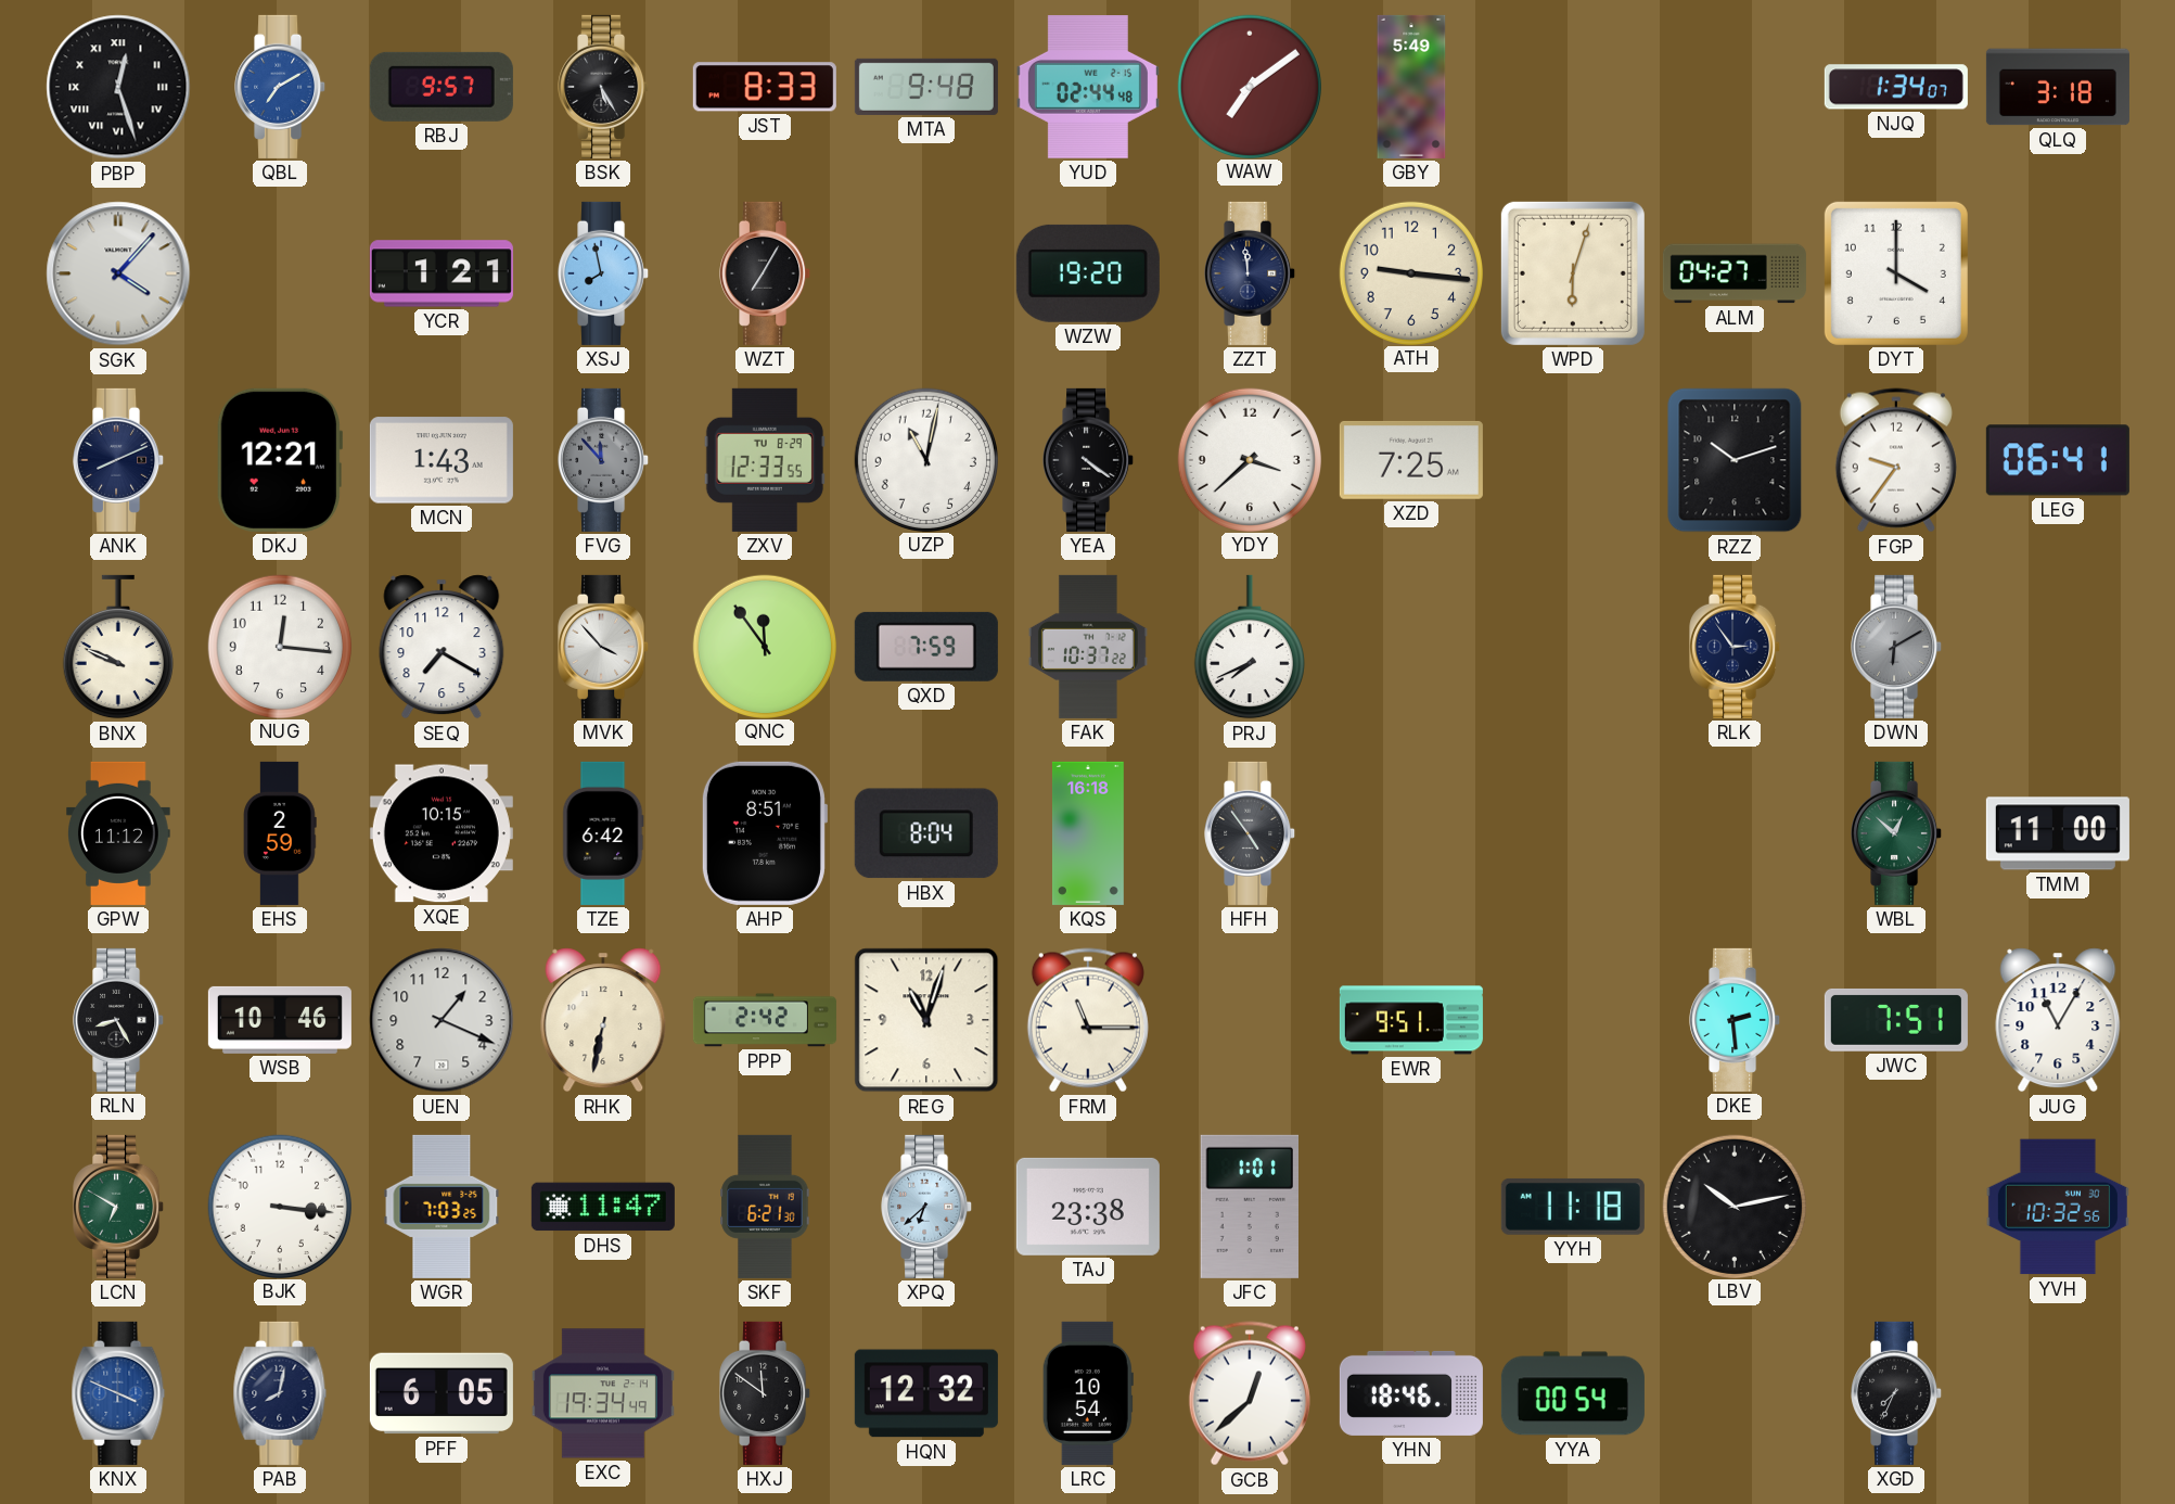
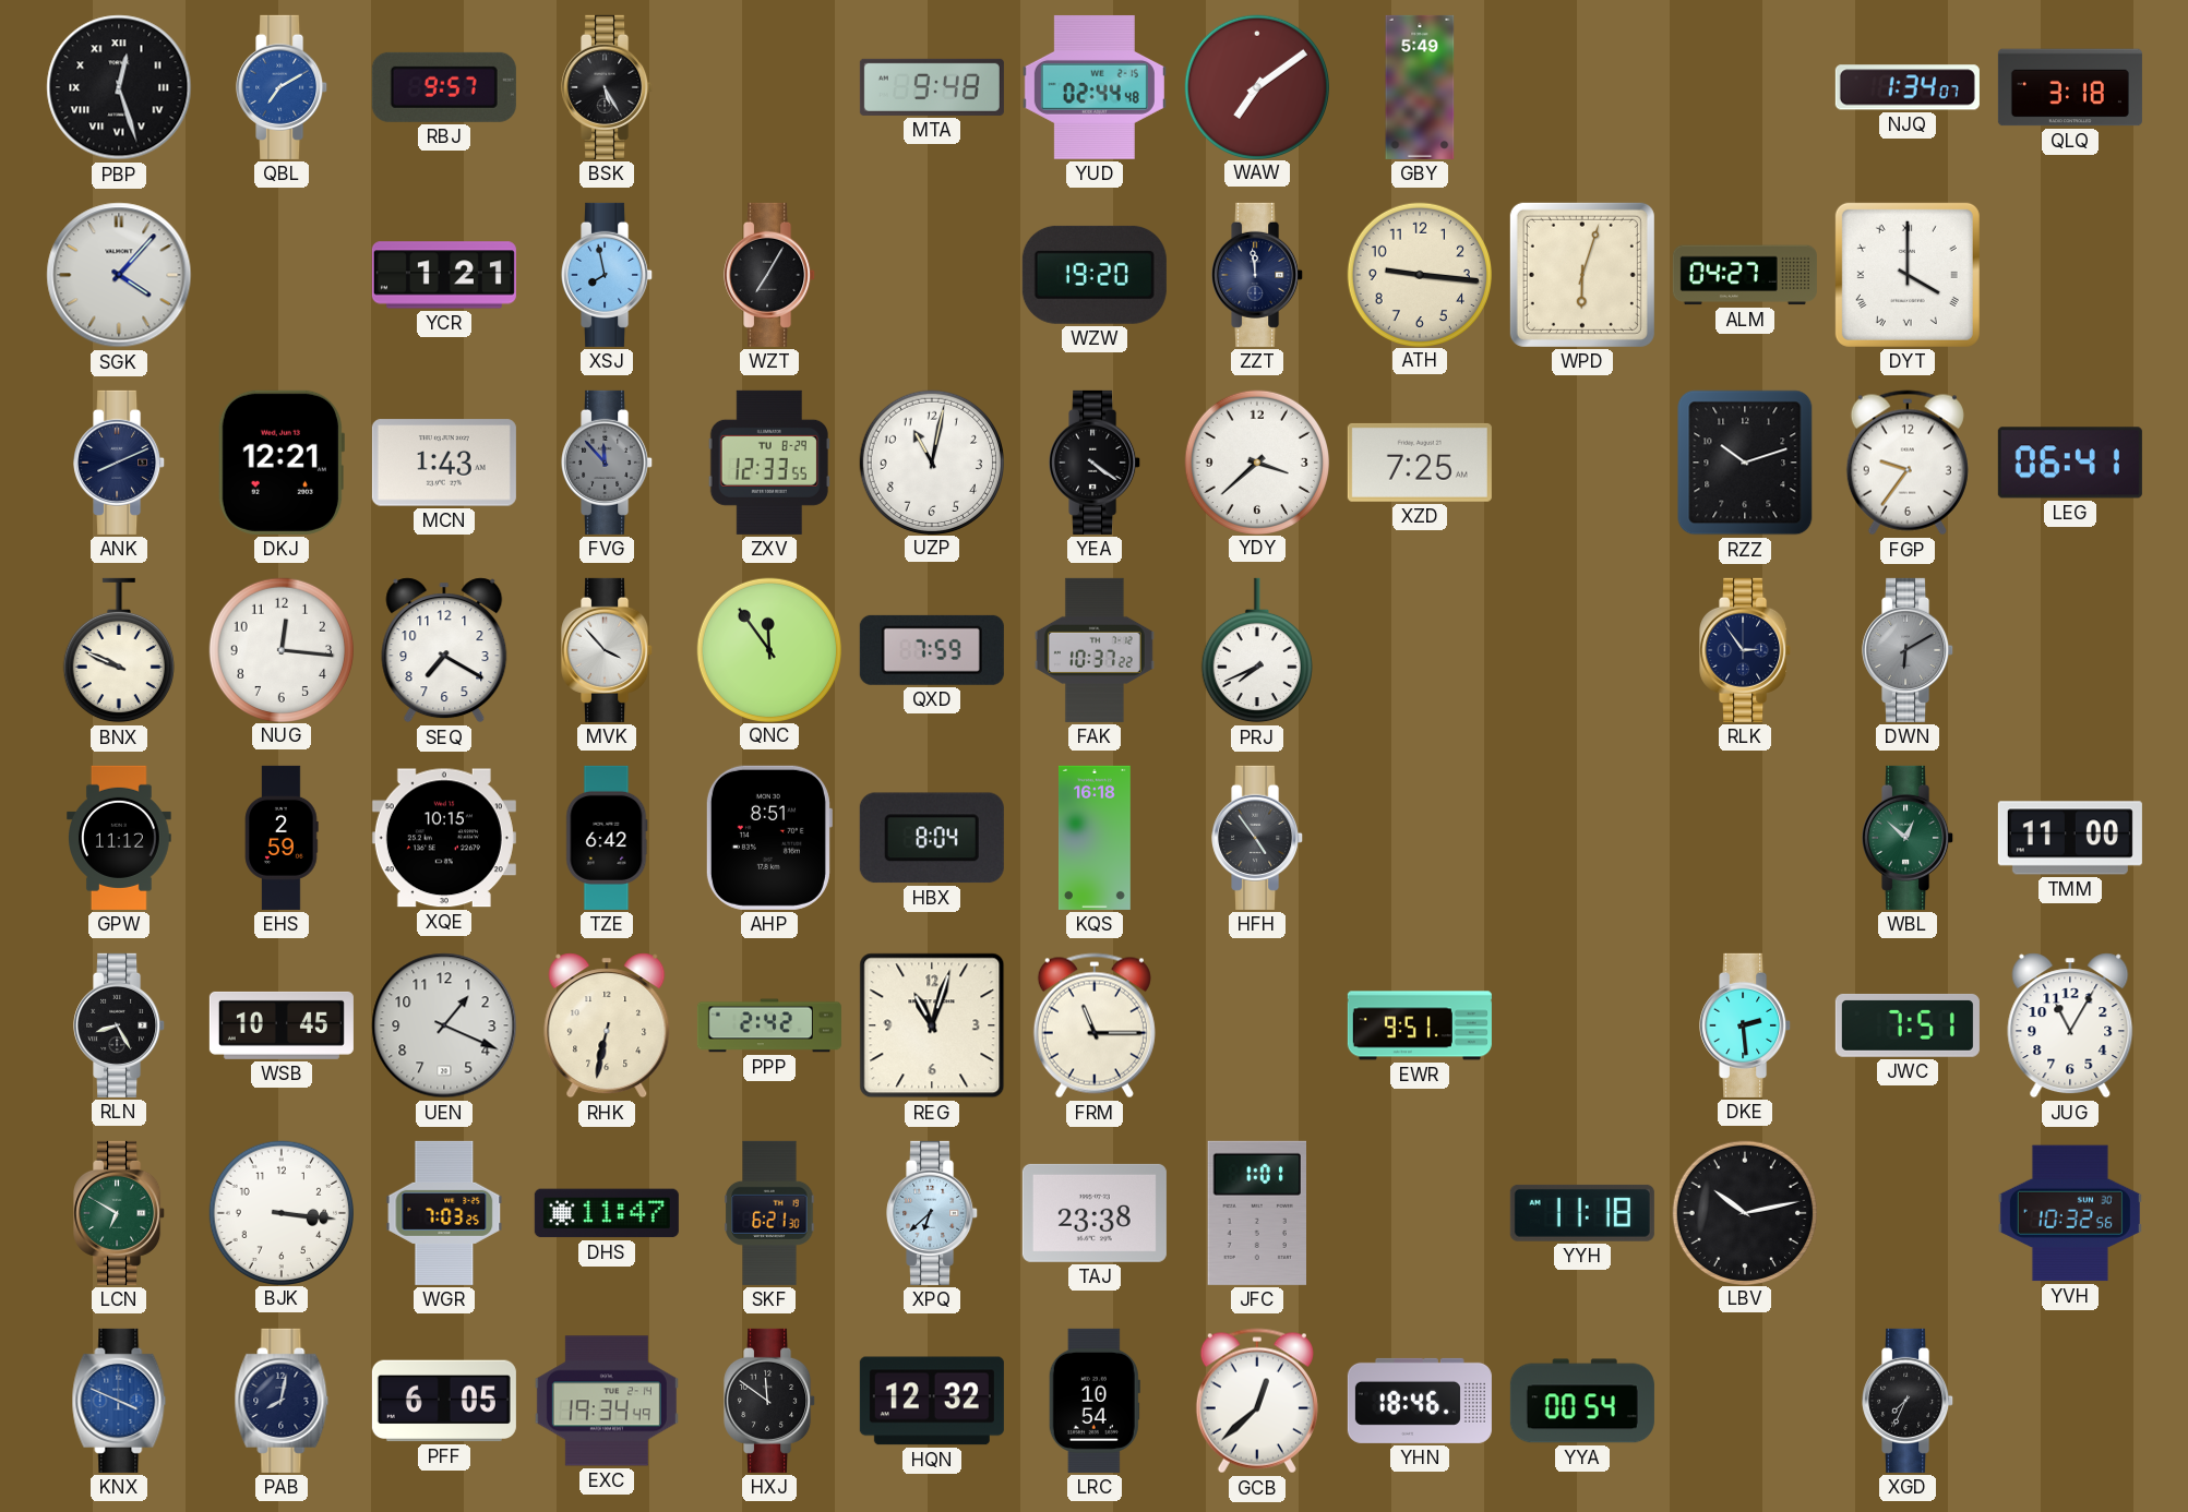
JST: 8:33 -> none
DYT numerals: Arabic -> Roman
WSB: 10:46 -> 10:45
